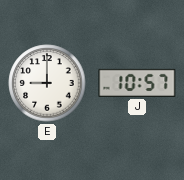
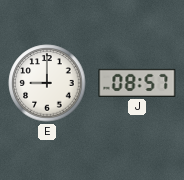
J: 10:57 -> 08:57
